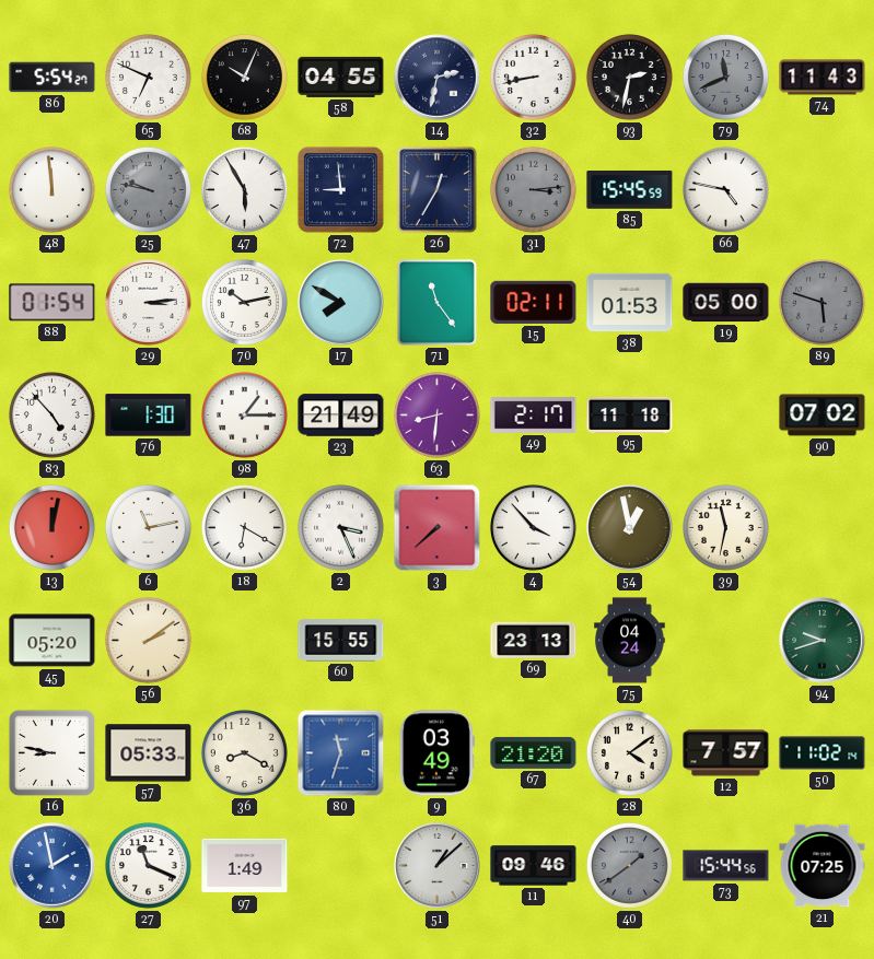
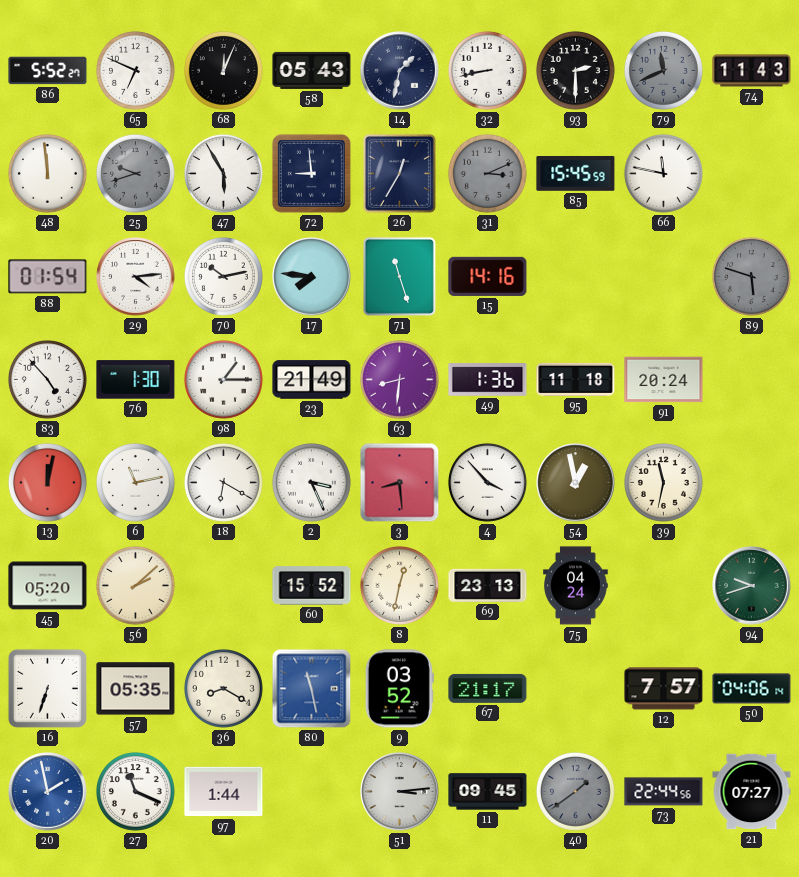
86: 5:54 -> 5:52
68: 10:04 -> 12:04
58: 04:55 -> 05:43
14: 2:32 -> 1:32
93: 2:32 -> 2:30
25: 9:47 -> 9:42
31: 3:14 -> 3:11
66: 4:47 -> 11:47
29: 3:14 -> 4:14
17: 7:50 -> 7:46
71: 11:24 -> 11:27
15: 02:11 -> 14:16
38: 01:53 -> none
19: 05:00 -> none
49: 2:17 -> 1:36
91: none -> 20:24
90: 07:02 -> none
3: 7:38 -> 8:29
56: 2:09 -> 2:08
60: 15:55 -> 15:52
8: none -> 12:32
16: 8:47 -> 6:33
57: 05:33 -> 05:35
80: 11:33 -> 11:28
9: 03:49 -> 03:52
67: 21:20 -> 21:17
28: 4:09 -> none
50: 11:02 -> 04:06
97: 1:49 -> 1:44
51: 1:08 -> 3:14
11: 09:46 -> 09:45
73: 15:44 -> 22:44
21: 07:25 -> 07:27
